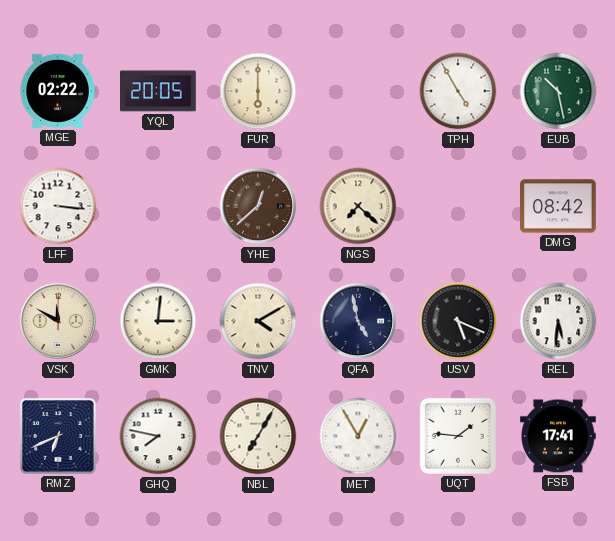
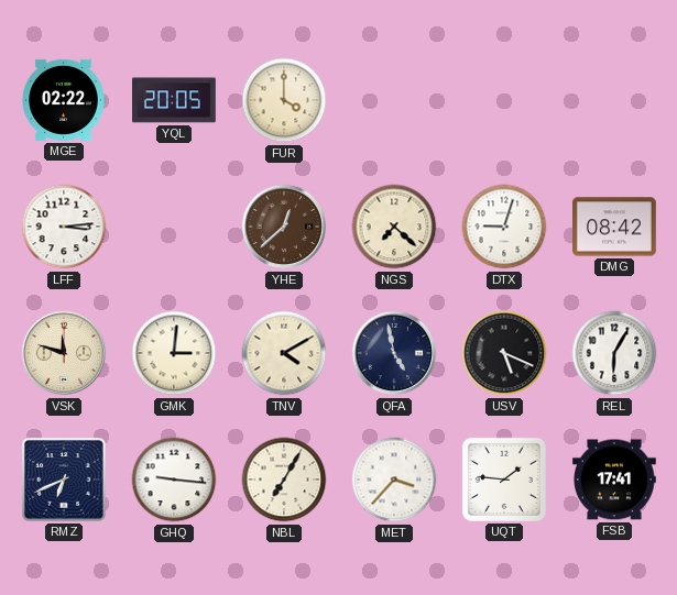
FUR: 6:00 -> 4:00
TPH: 4:55 -> none
EUB: 10:28 -> none
LFF: 3:16 -> 3:14
DTX: none -> 9:03
VSK: 11:50 -> 11:48
REL: 5:31 -> 6:05
GHQ: 7:47 -> 9:16
MET: 12:55 -> 3:37
